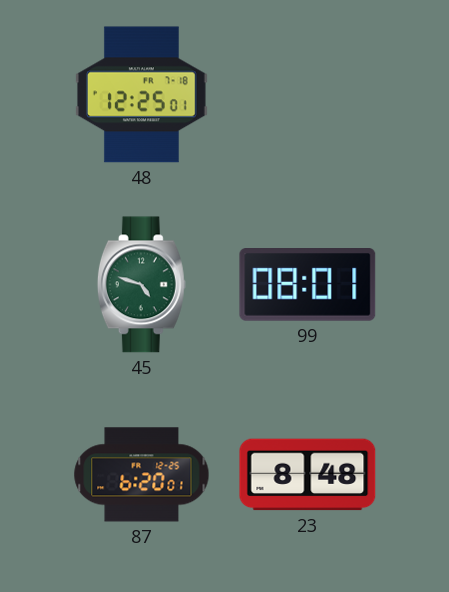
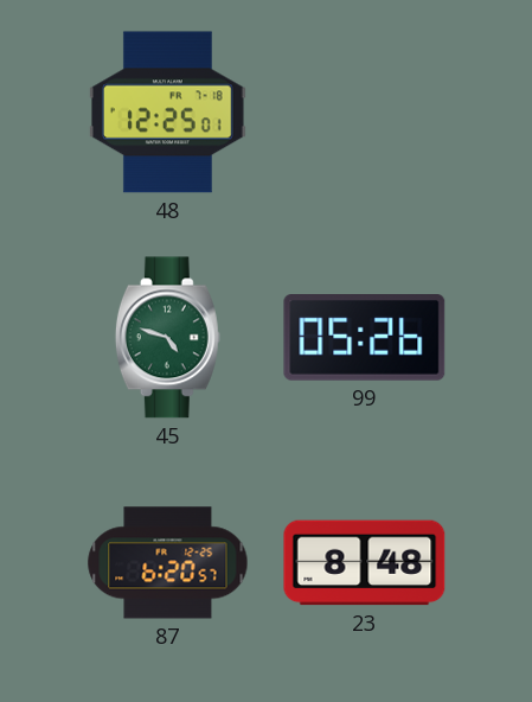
99: 08:01 -> 05:26
87: 6:20:01 -> 6:20:57
